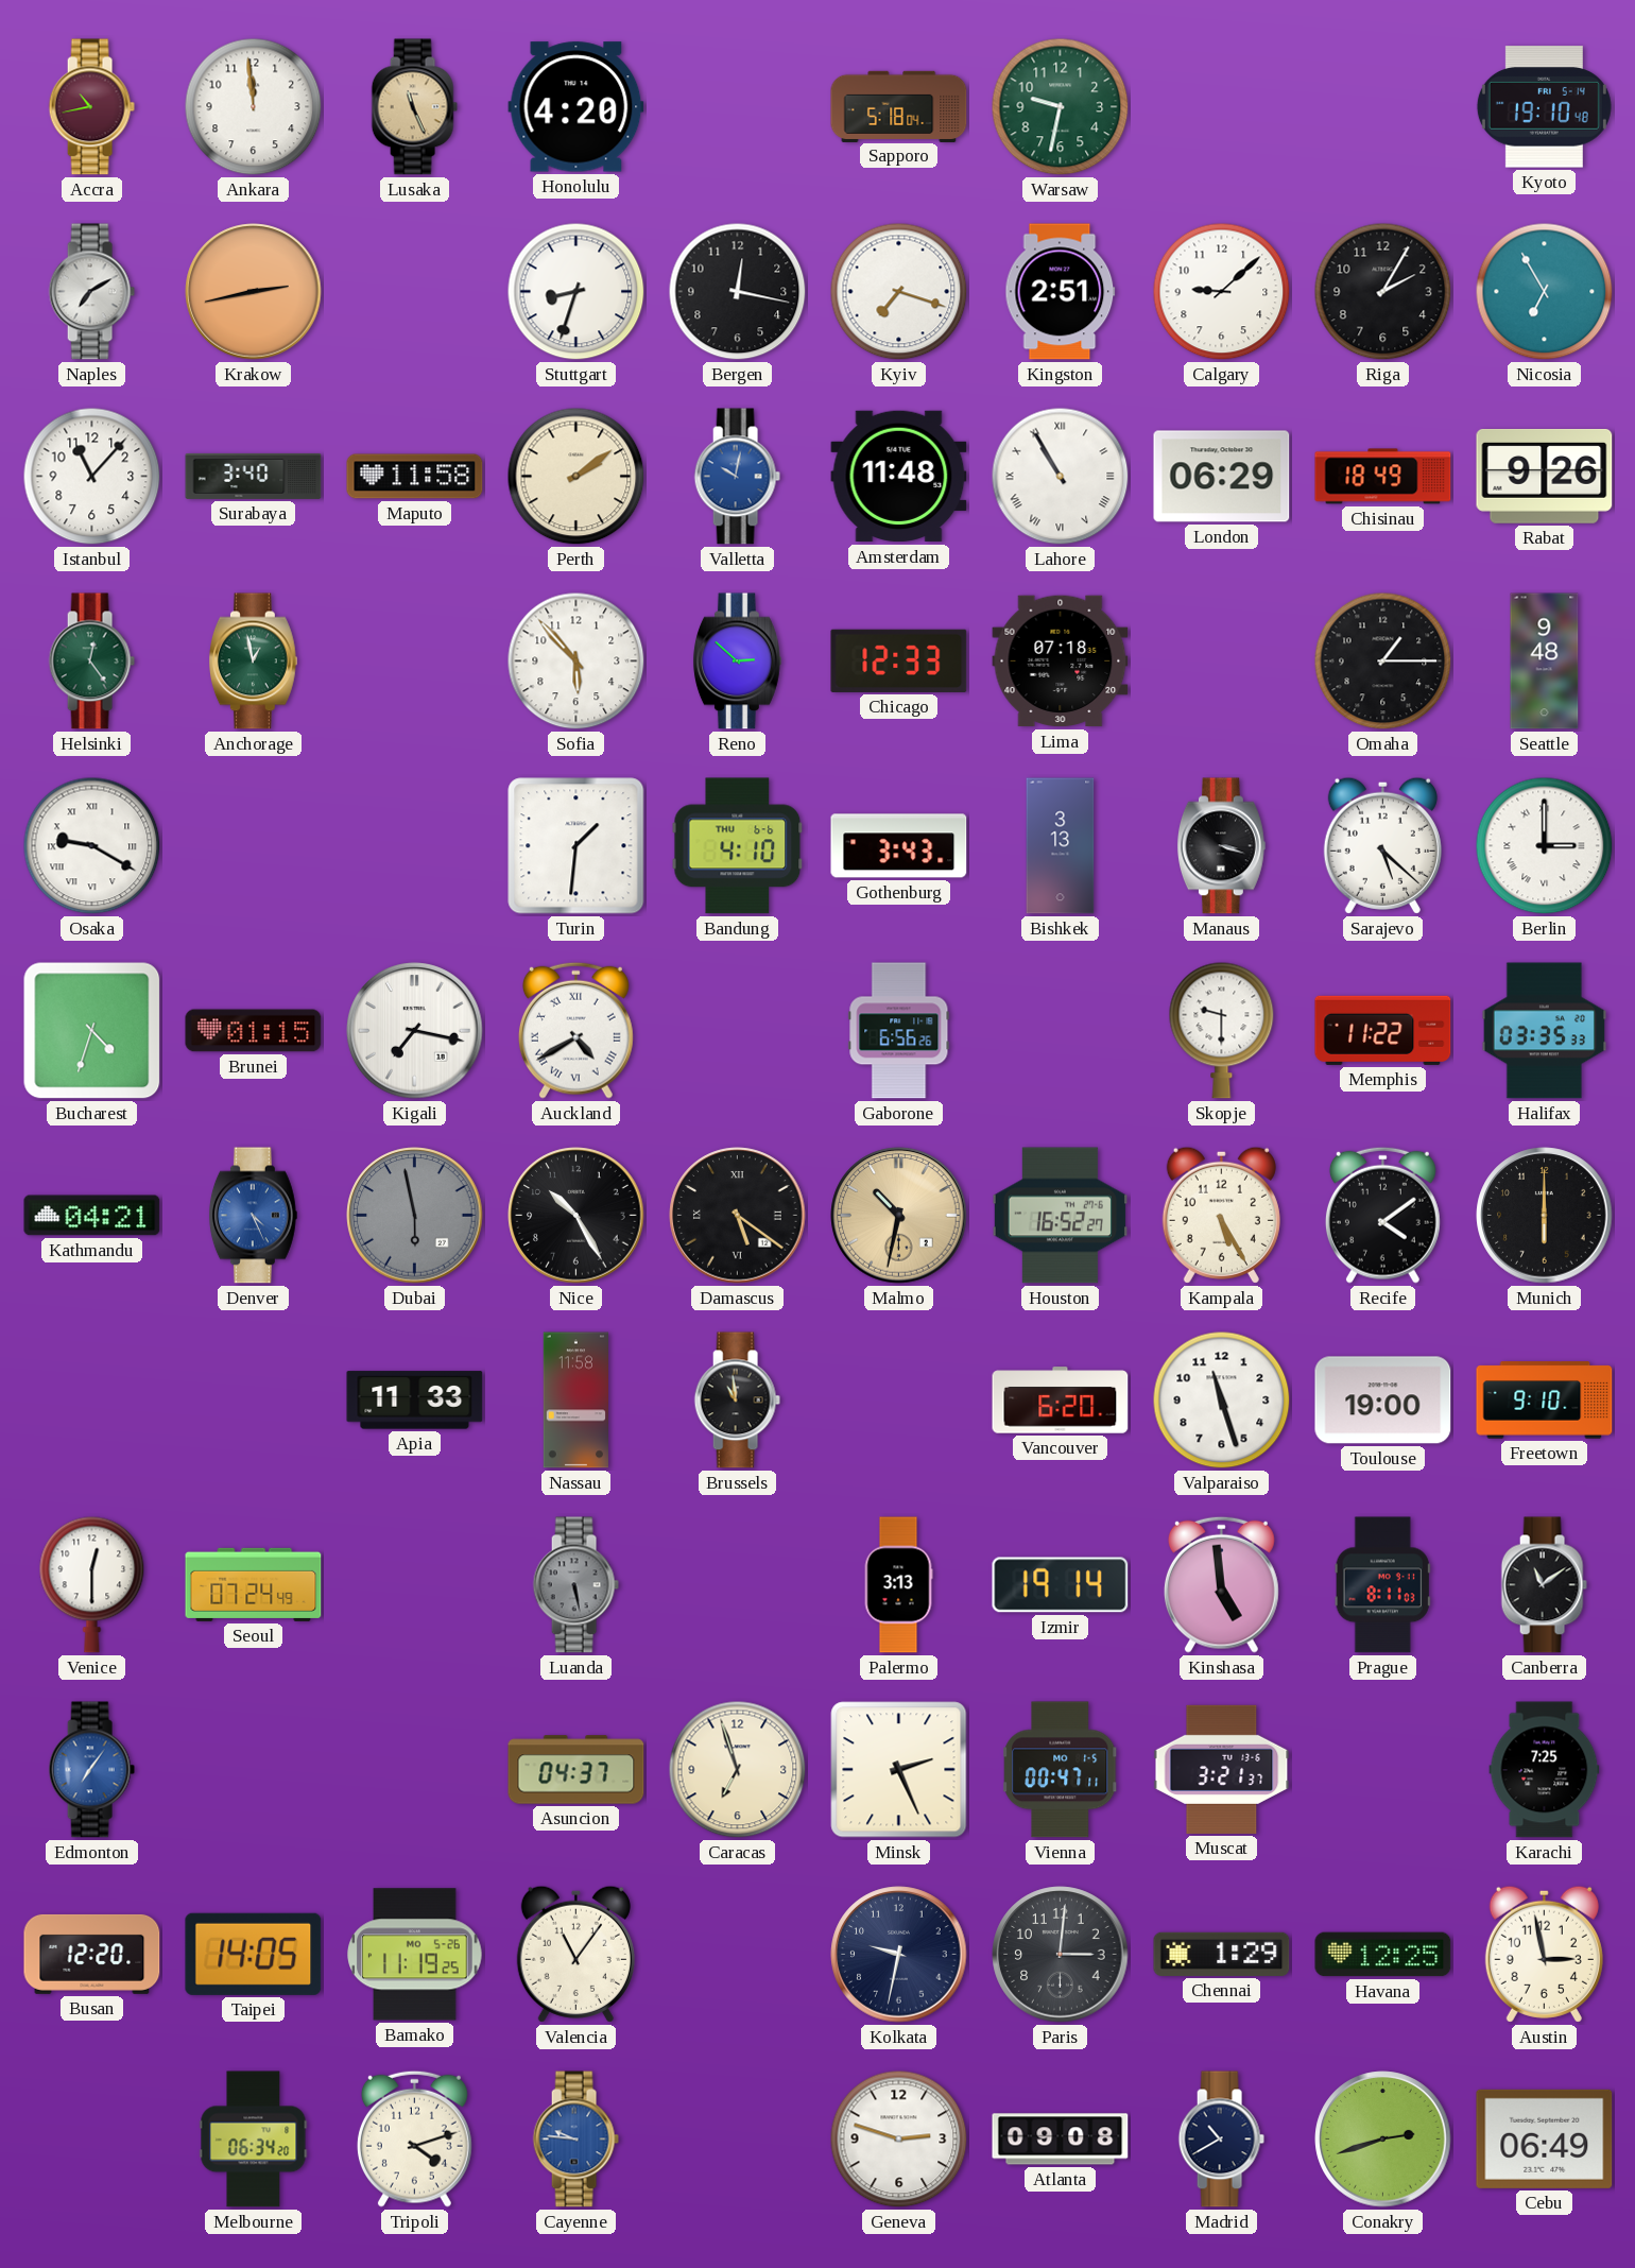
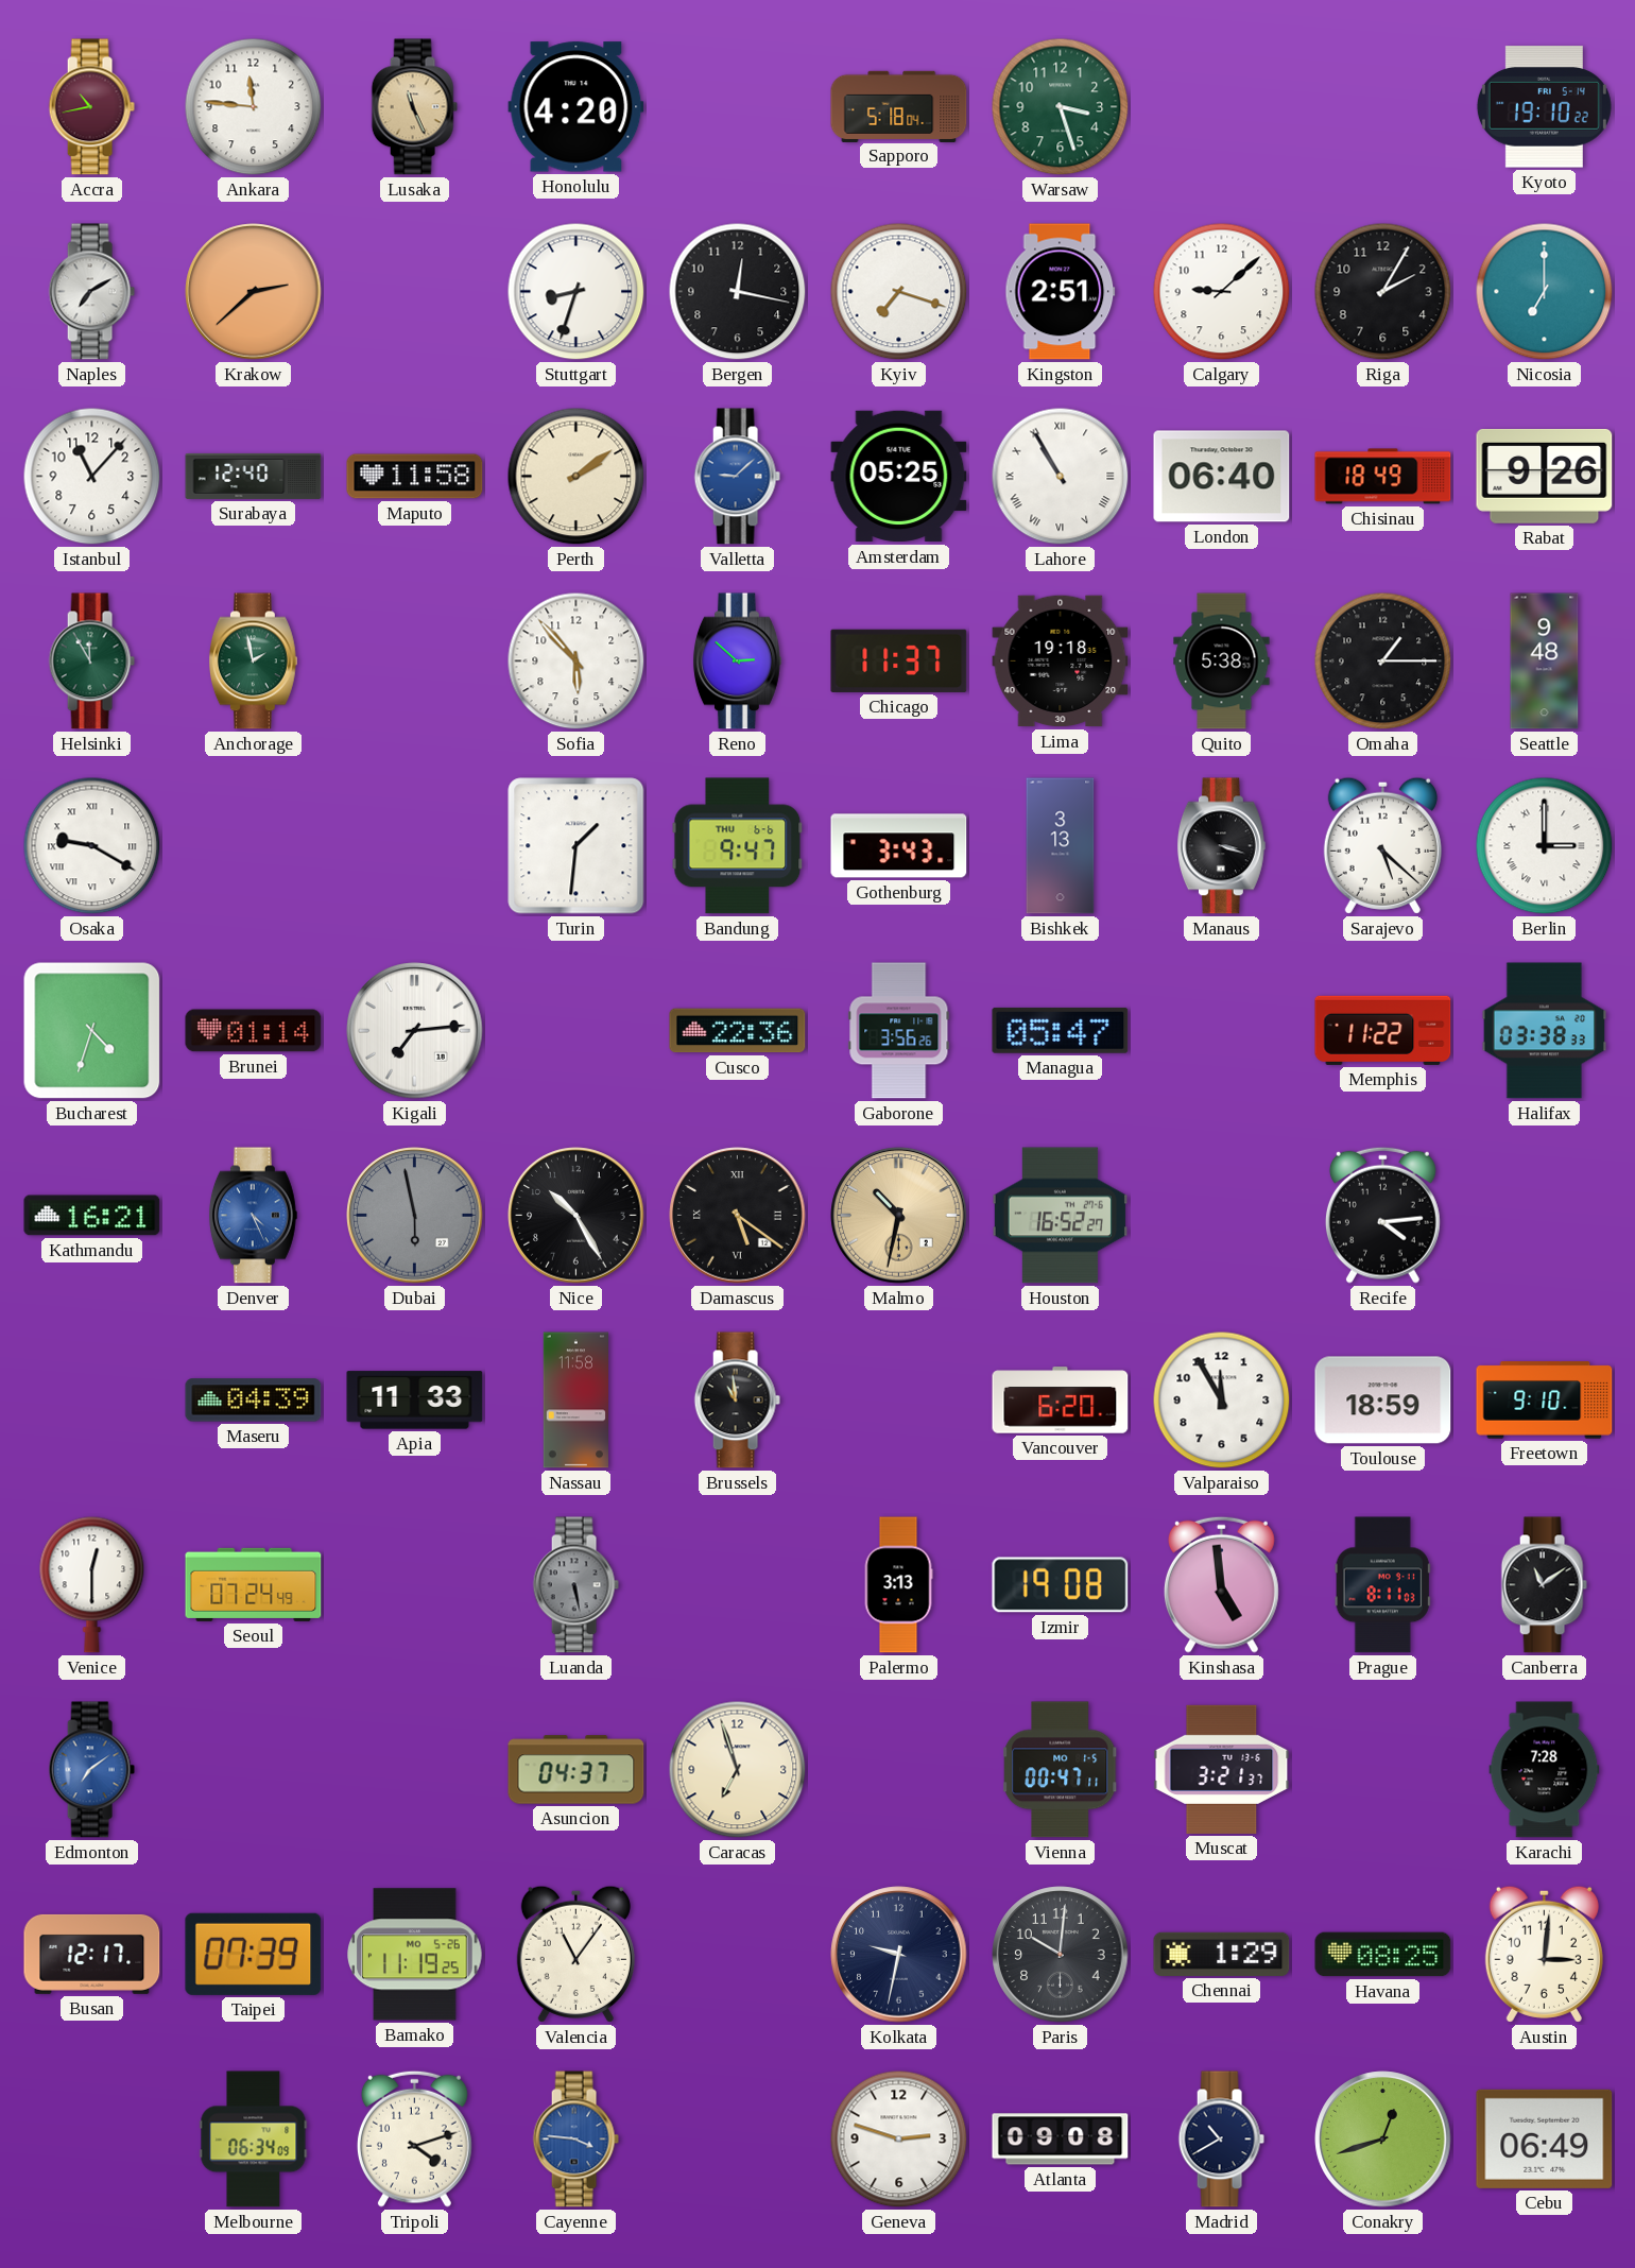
Ankara: 11:59 -> 11:46
Warsaw: 9:32 -> 3:27
Kyoto: 19:10:48 -> 19:10:22
Krakow: 2:43 -> 2:38
Nicosia: 6:55 -> 7:00
Surabaya: 3:40 -> 12:40
Valletta: 10:02 -> 9:08
Amsterdam: 11:48 -> 05:25
London: 06:29 -> 06:40
Helsinki: 12:24 -> 11:55
Anchorage: 12:58 -> 1:58
Chicago: 12:33 -> 11:37
Lima: 07:18 -> 19:18
Quito: none -> 5:38
Bandung: 4:10 -> 9:47
Brunei: 01:15 -> 01:14
Kigali: 7:17 -> 7:14
Auckland: 4:40 -> none
Cusco: none -> 22:36
Gaborone: 6:56 -> 3:56
Managua: none -> 05:47
Skopje: 9:30 -> none
Halifax: 03:35 -> 03:38
Kathmandu: 04:21 -> 16:21
Kampala: 5:25 -> none
Recife: 4:09 -> 4:14
Munich: 6:00 -> none
Maseru: none -> 04:39
Valparaiso: 11:27 -> 11:55
Toulouse: 19:00 -> 18:59
Izmir: 19:14 -> 19:08
Edmonton: 7:06 -> 7:09
Minsk: 2:26 -> none
Karachi: 7:25 -> 7:28
Busan: 12:20 -> 12:17
Taipei: 14:05 -> 07:39
Paris: 3:01 -> 10:01
Havana: 12:25 -> 08:25
Austin: 2:58 -> 3:01
Melbourne: 06:34:20 -> 06:34:09
Cayenne: 9:46 -> 3:46
Conakry: 2:42 -> 12:42
